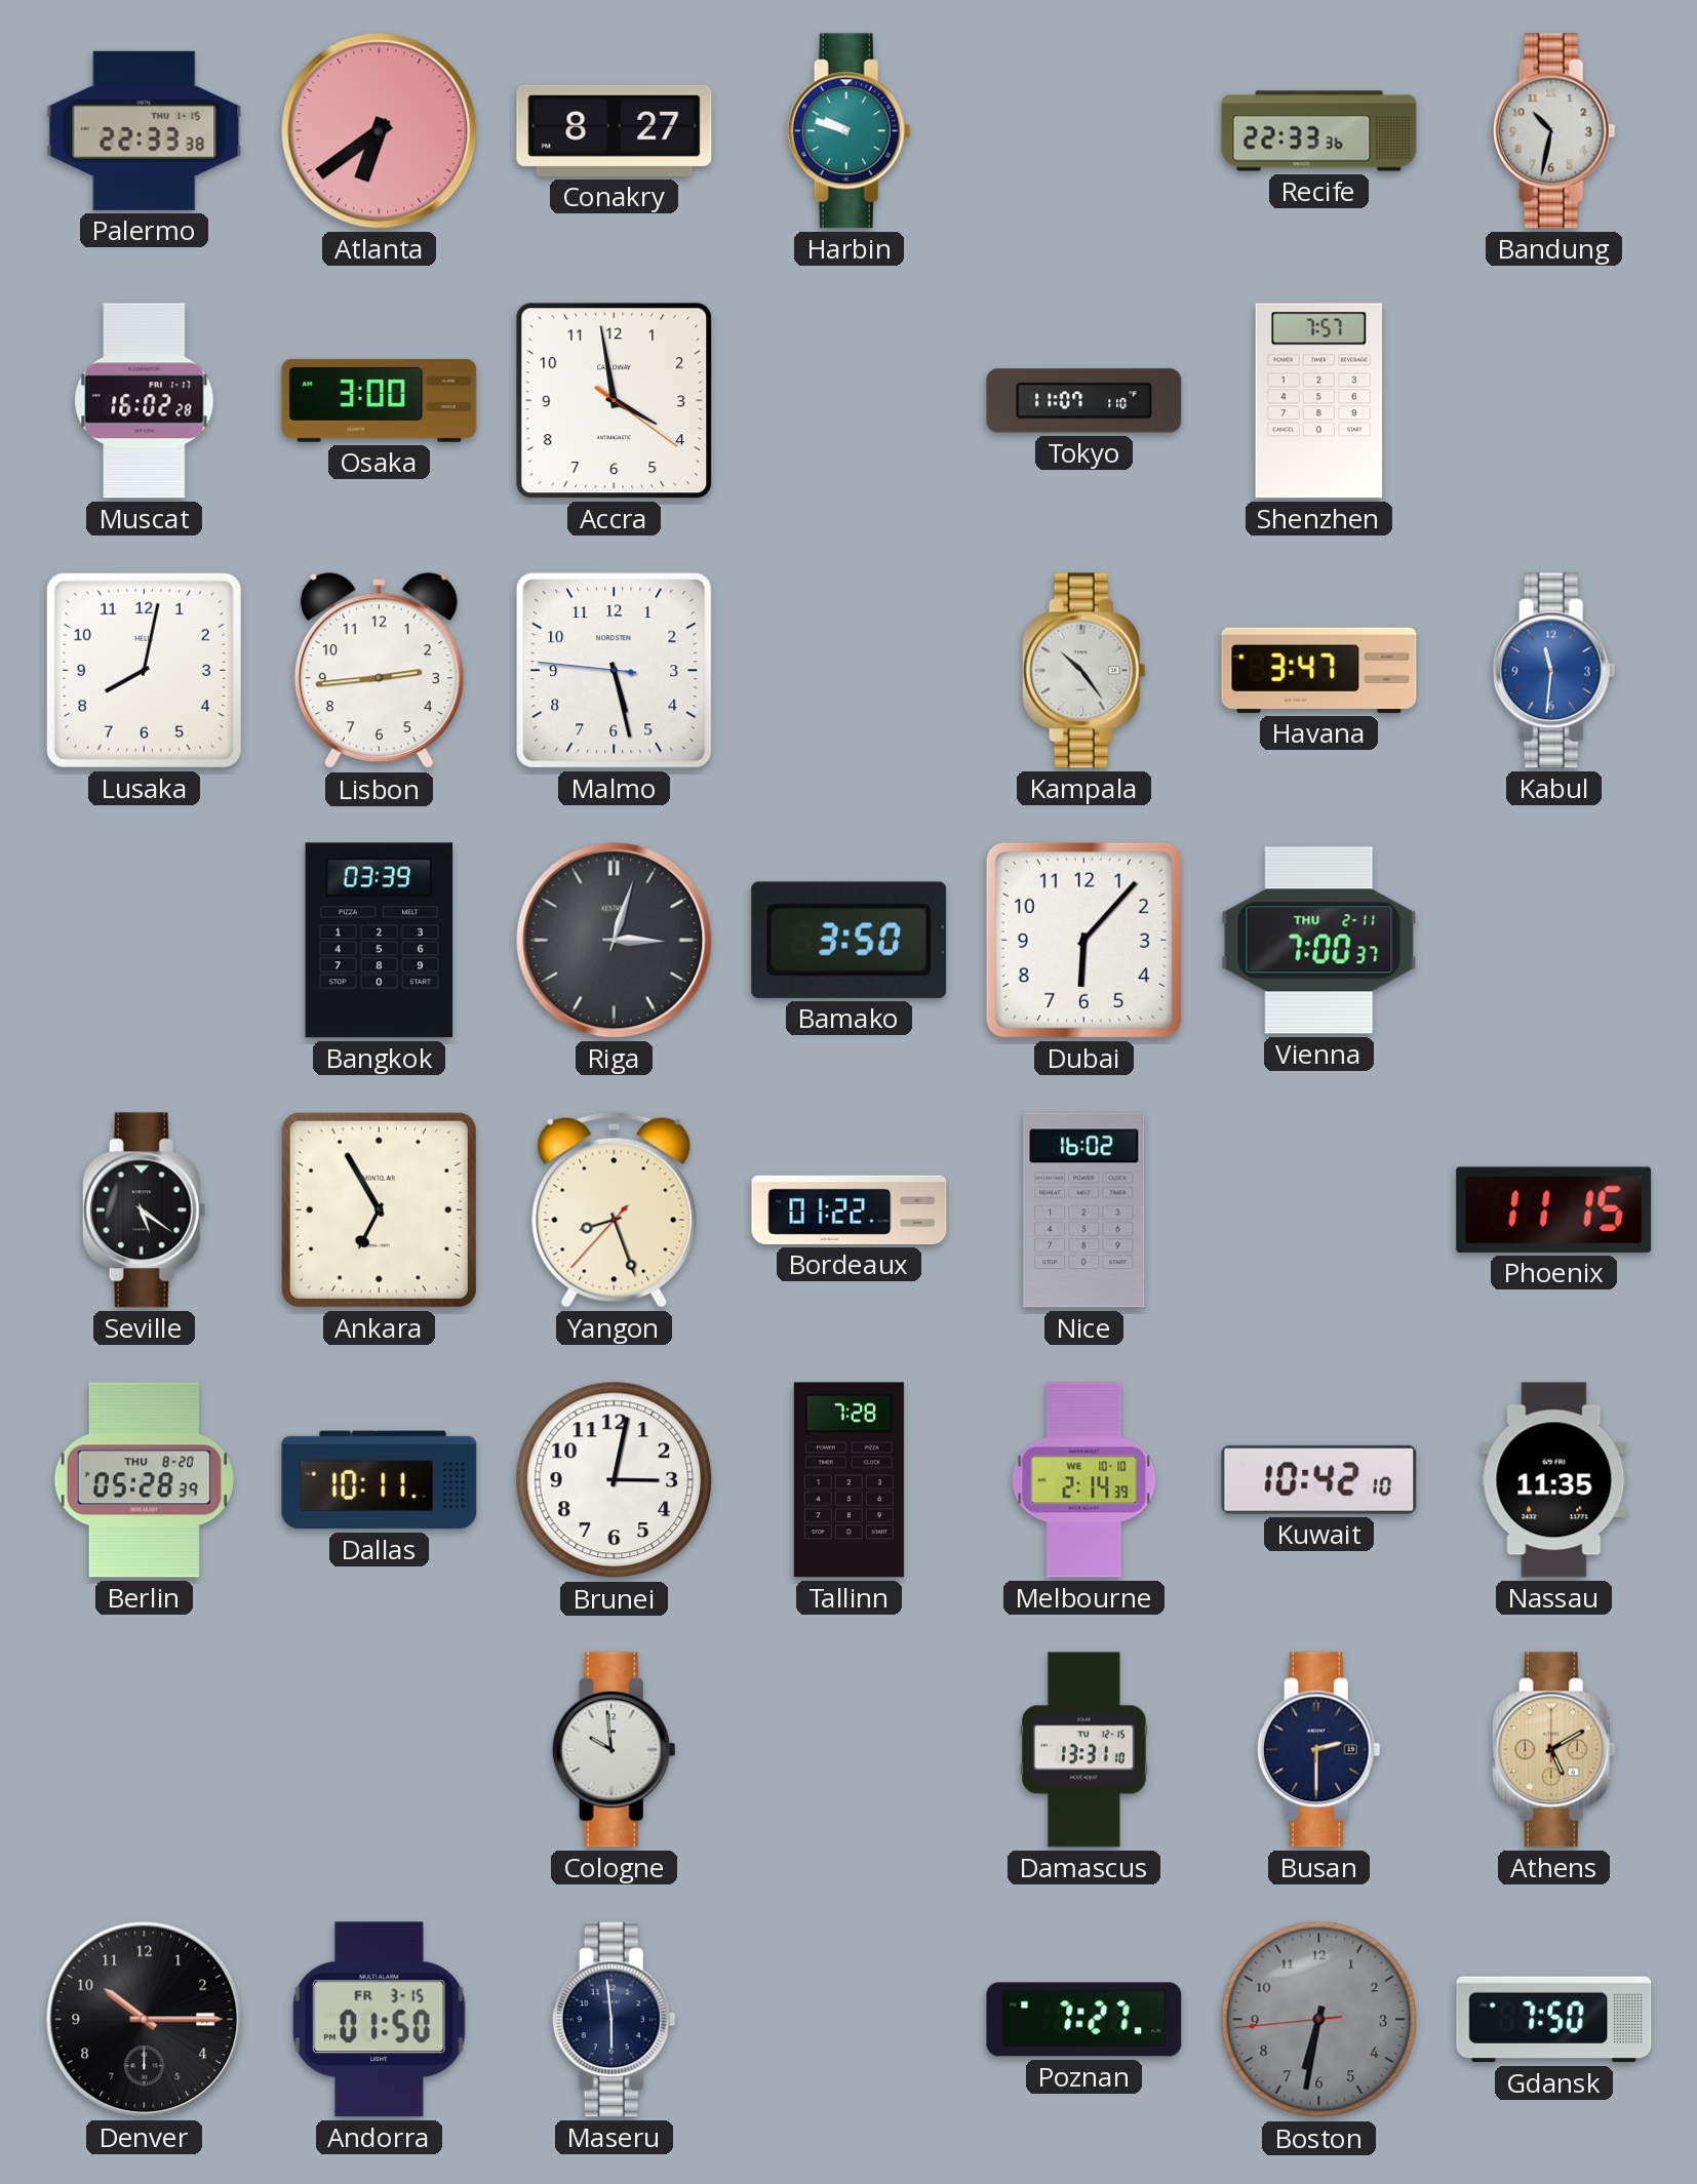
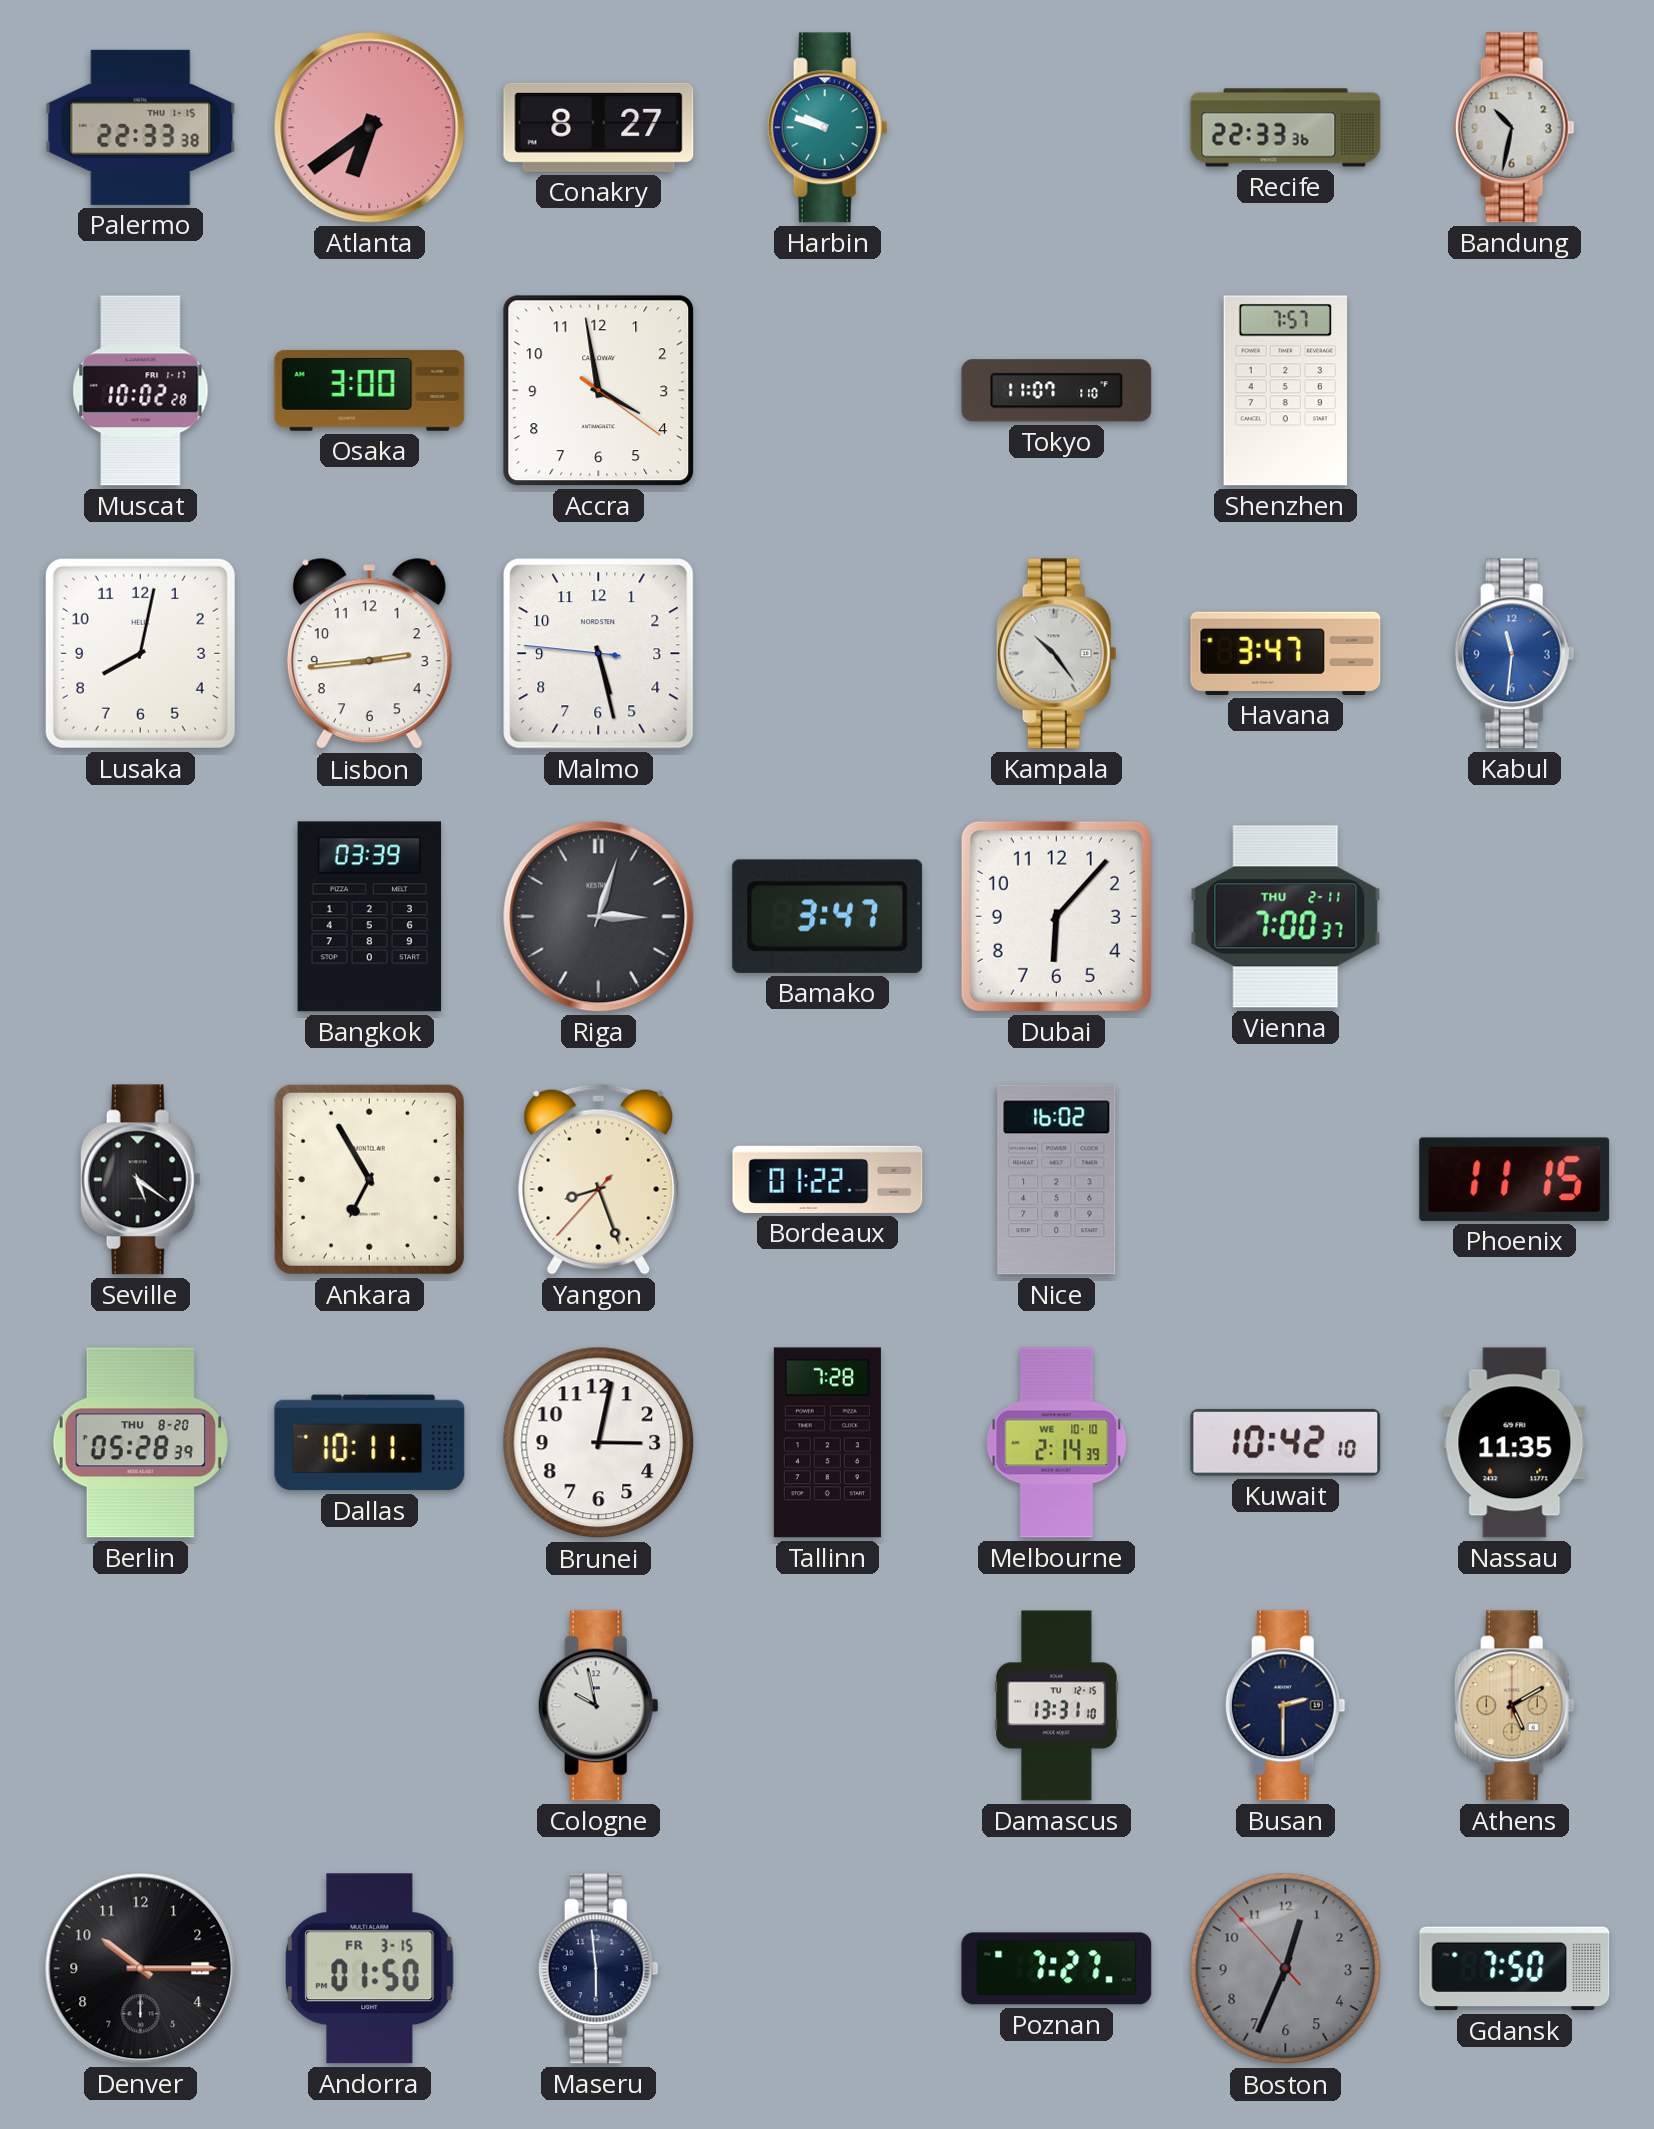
Muscat: 16:02 -> 10:02
Bamako: 3:50 -> 3:47
Cologne: 9:59 -> 9:58
Boston: 6:31 -> 12:33
